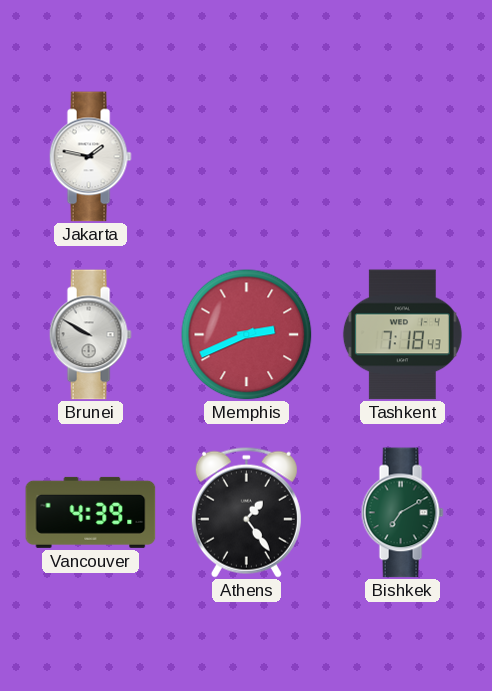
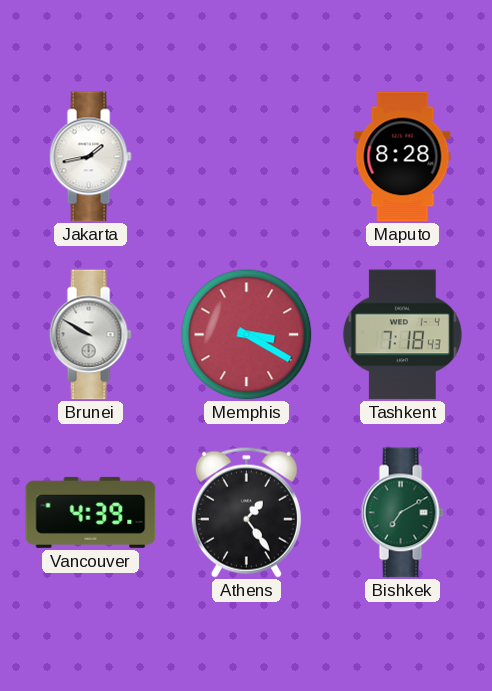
Jakarta: 1:47 -> 1:43
Maputo: none -> 8:28
Memphis: 2:41 -> 3:20
